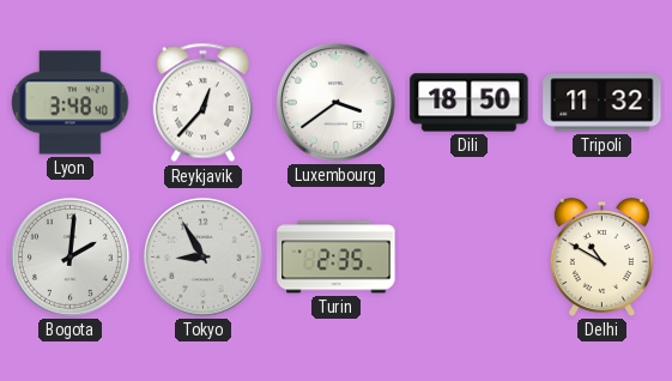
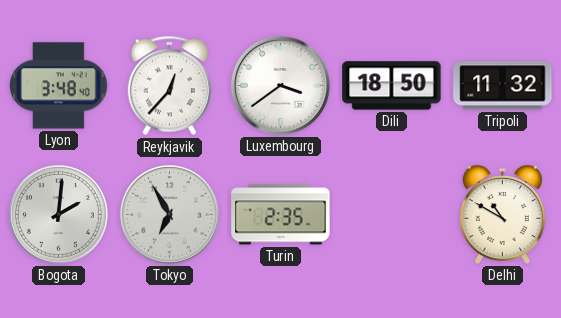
Tokyo: 8:55 -> 6:55
